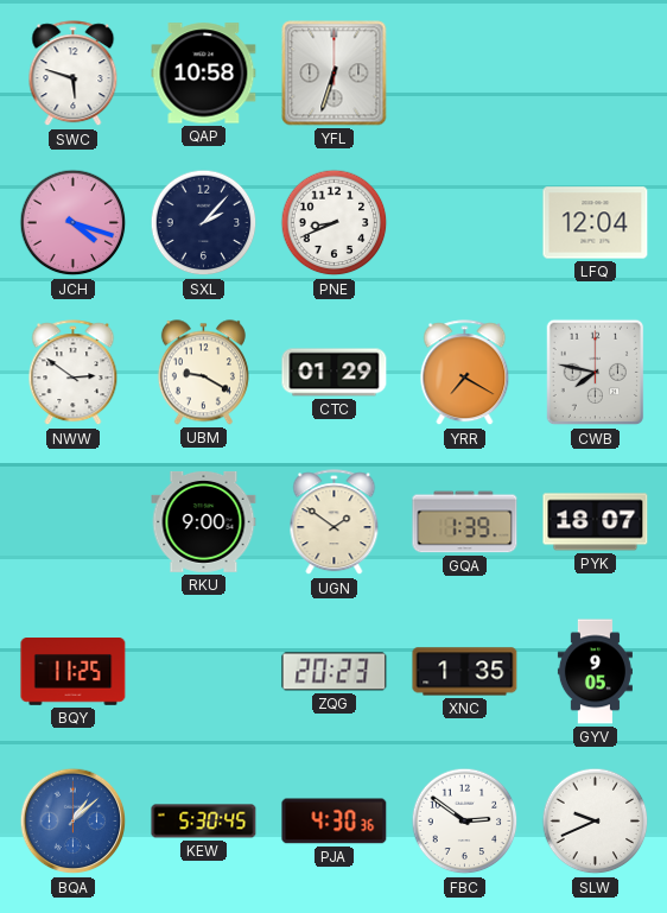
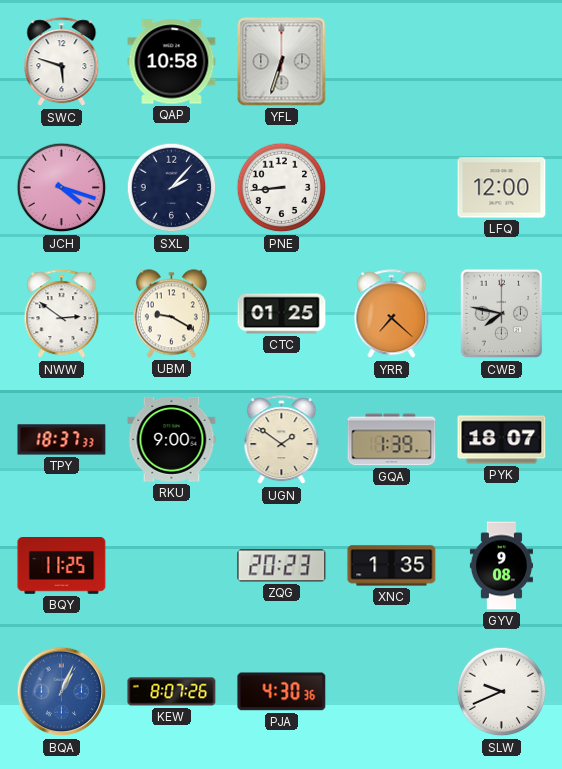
PNE: 8:41 -> 8:44
LFQ: 12:04 -> 12:00
CTC: 01:29 -> 01:25
YRR: 7:20 -> 7:22
TPY: none -> 18:37
GYV: 9:05 -> 9:08
BQA: 1:08 -> 1:04
KEW: 5:30 -> 8:07
FBC: 2:51 -> none
